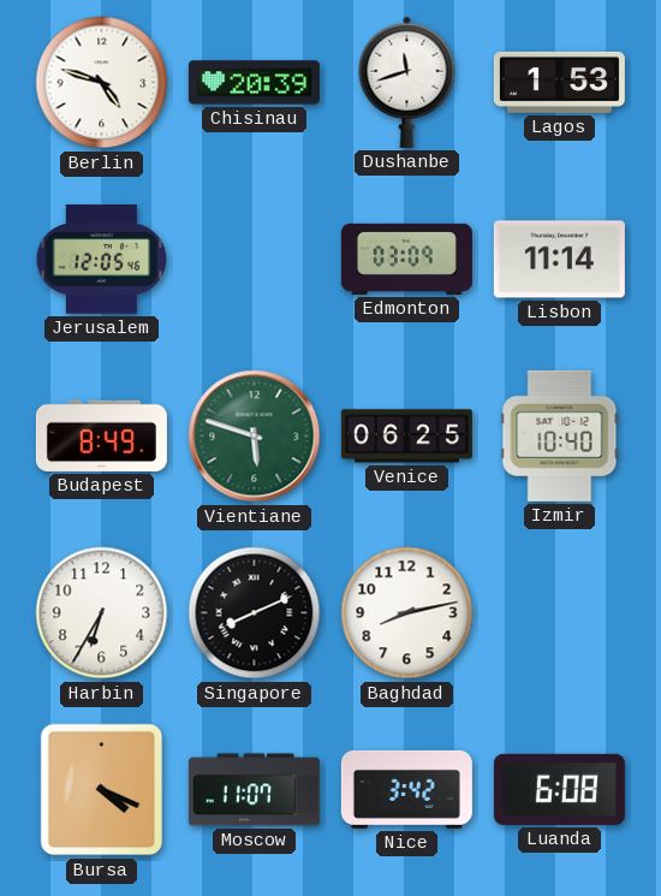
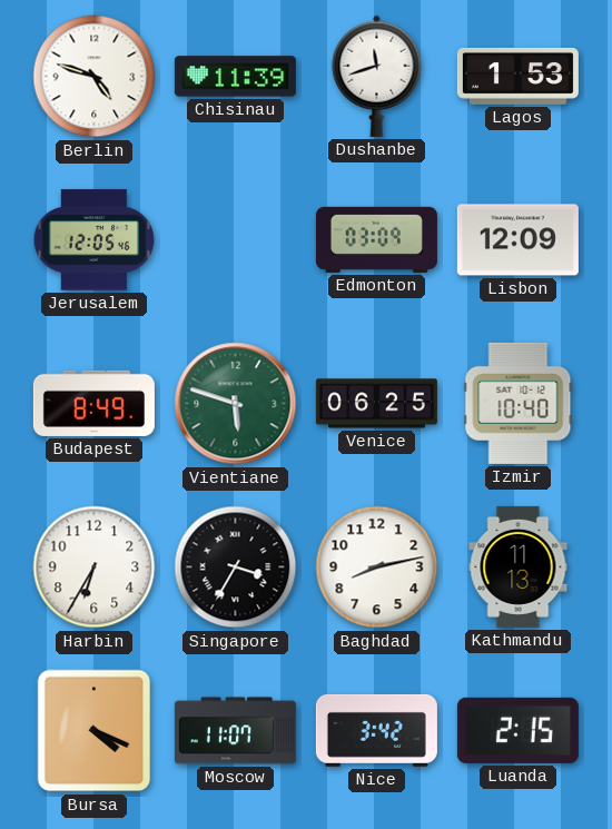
Chisinau: 20:39 -> 11:39
Lisbon: 11:14 -> 12:09
Singapore: 8:11 -> 3:35
Kathmandu: none -> 11:13
Luanda: 6:08 -> 2:15
